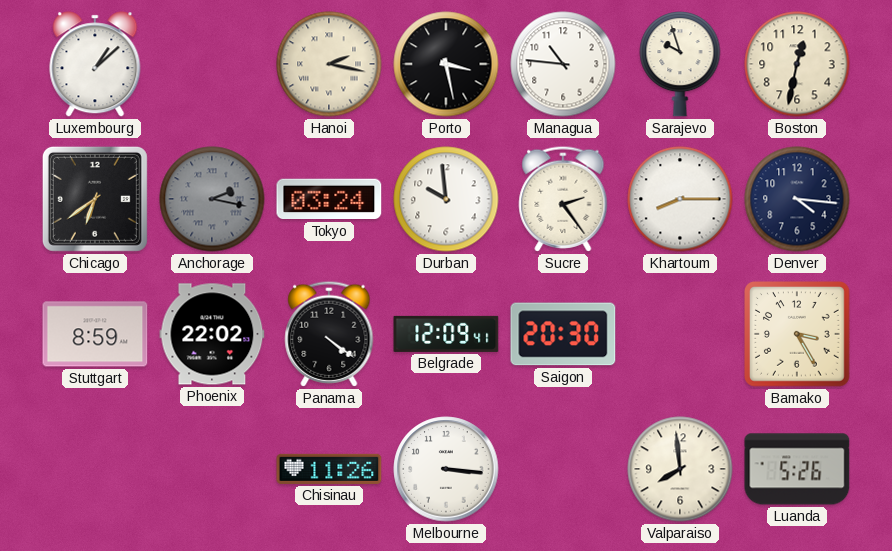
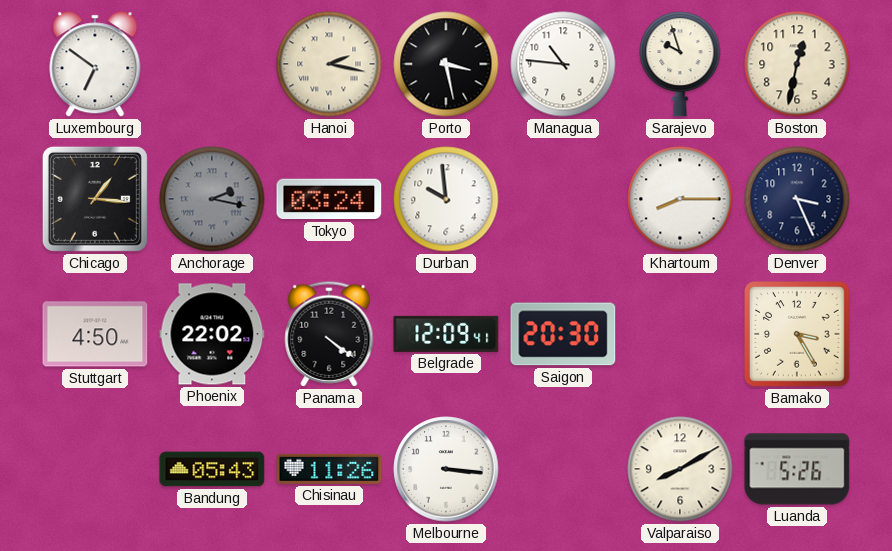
Luxembourg: 1:08 -> 6:51
Chicago: 6:39 -> 1:16
Sucre: 2:24 -> none
Denver: 4:16 -> 3:26
Stuttgart: 8:59 -> 4:50
Bandung: none -> 05:43
Valparaiso: 7:59 -> 8:10
